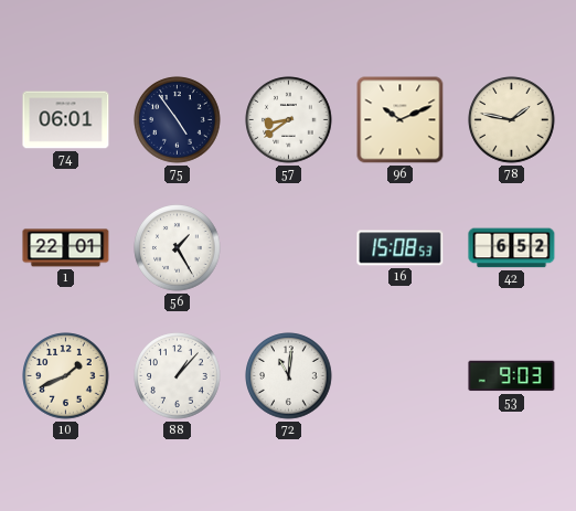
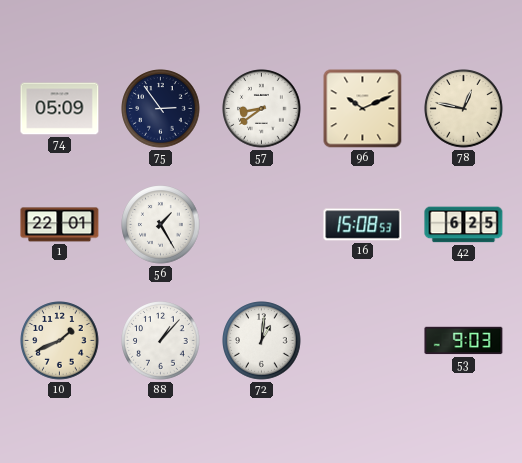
74: 06:01 -> 05:09
75: 4:54 -> 2:54
78: 1:47 -> 12:47
42: 6:52 -> 6:25
72: 11:01 -> 1:01
